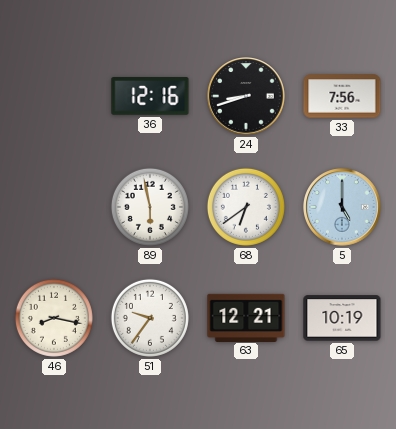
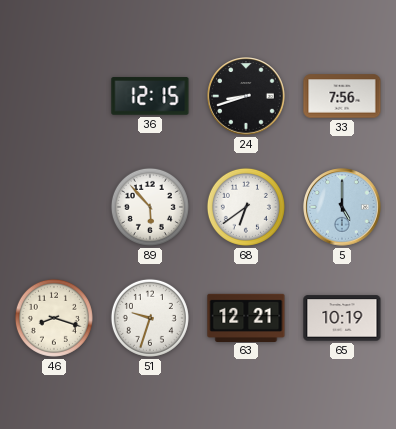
36: 12:16 -> 12:15
89: 5:58 -> 5:53
46: 8:17 -> 8:18
51: 9:36 -> 9:33
